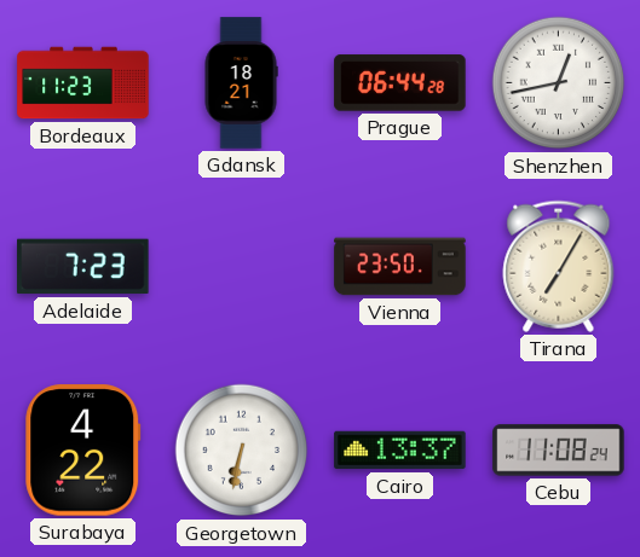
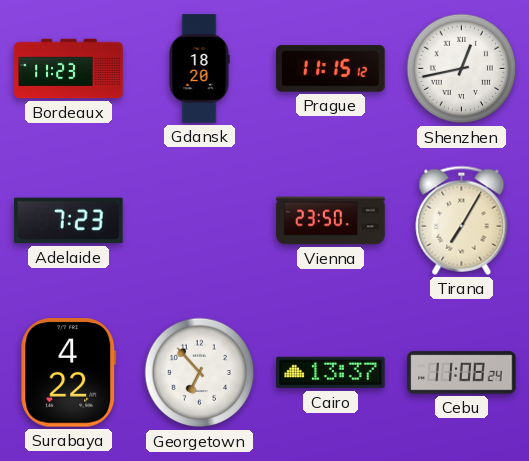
Gdansk: 18:21 -> 18:20
Prague: 06:44 -> 11:15
Georgetown: 6:32 -> 6:53
